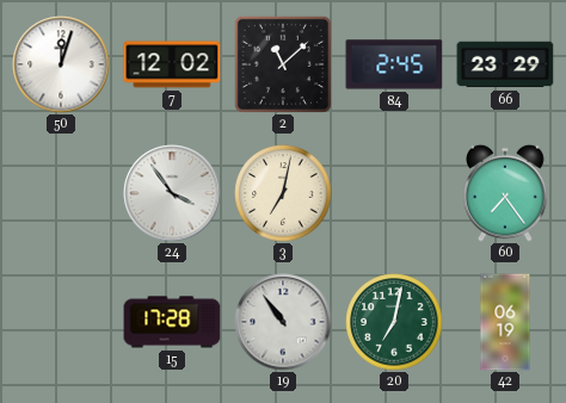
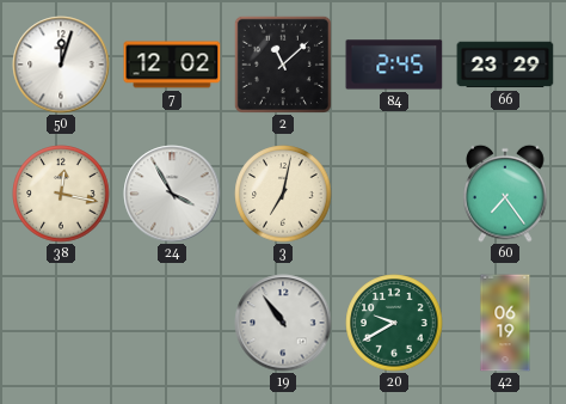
38: none -> 12:17
24: 3:54 -> 3:55
15: 17:28 -> none
20: 7:02 -> 9:40
